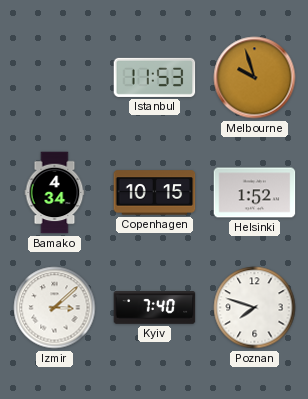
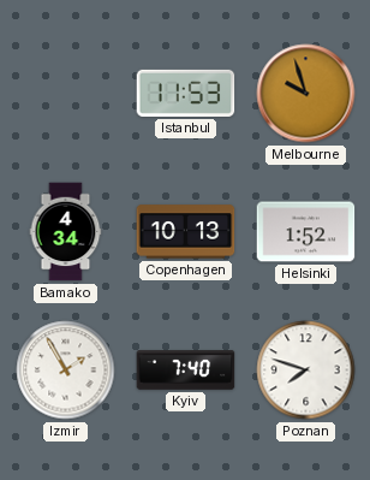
Copenhagen: 10:15 -> 10:13
Izmir: 3:08 -> 1:55
